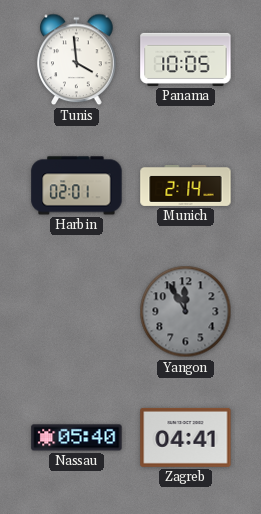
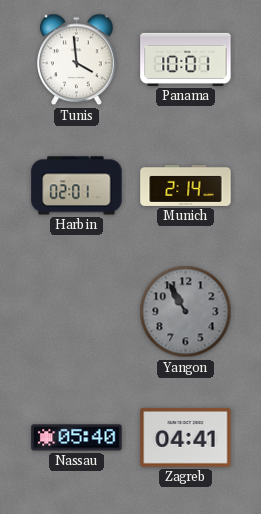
Panama: 10:05 -> 10:01
Yangon: 11:55 -> 10:55
